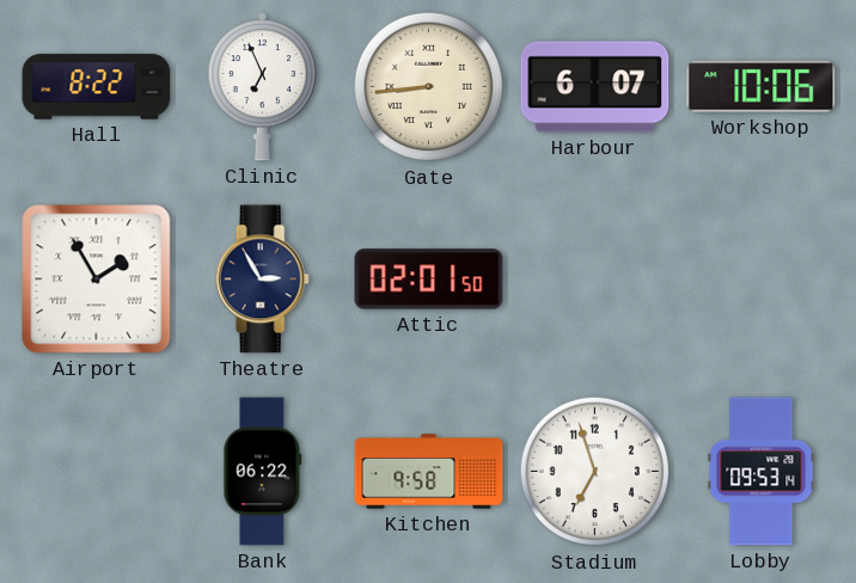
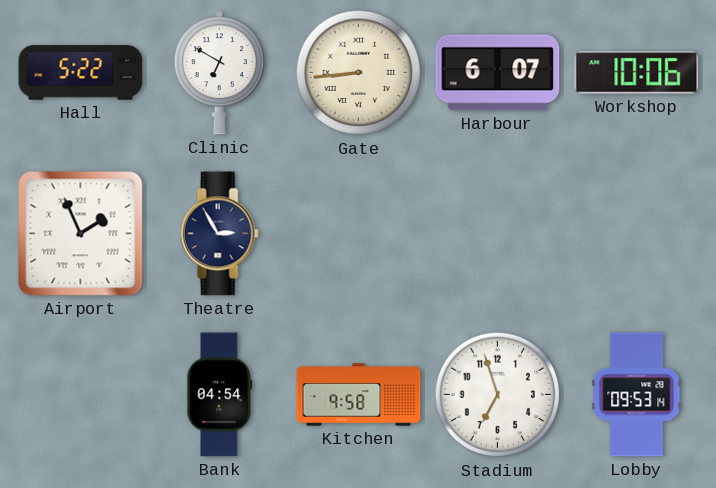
Hall: 8:22 -> 5:22
Clinic: 6:56 -> 6:50
Airport: 1:55 -> 1:56
Attic: 02:01 -> none
Bank: 06:22 -> 04:54
